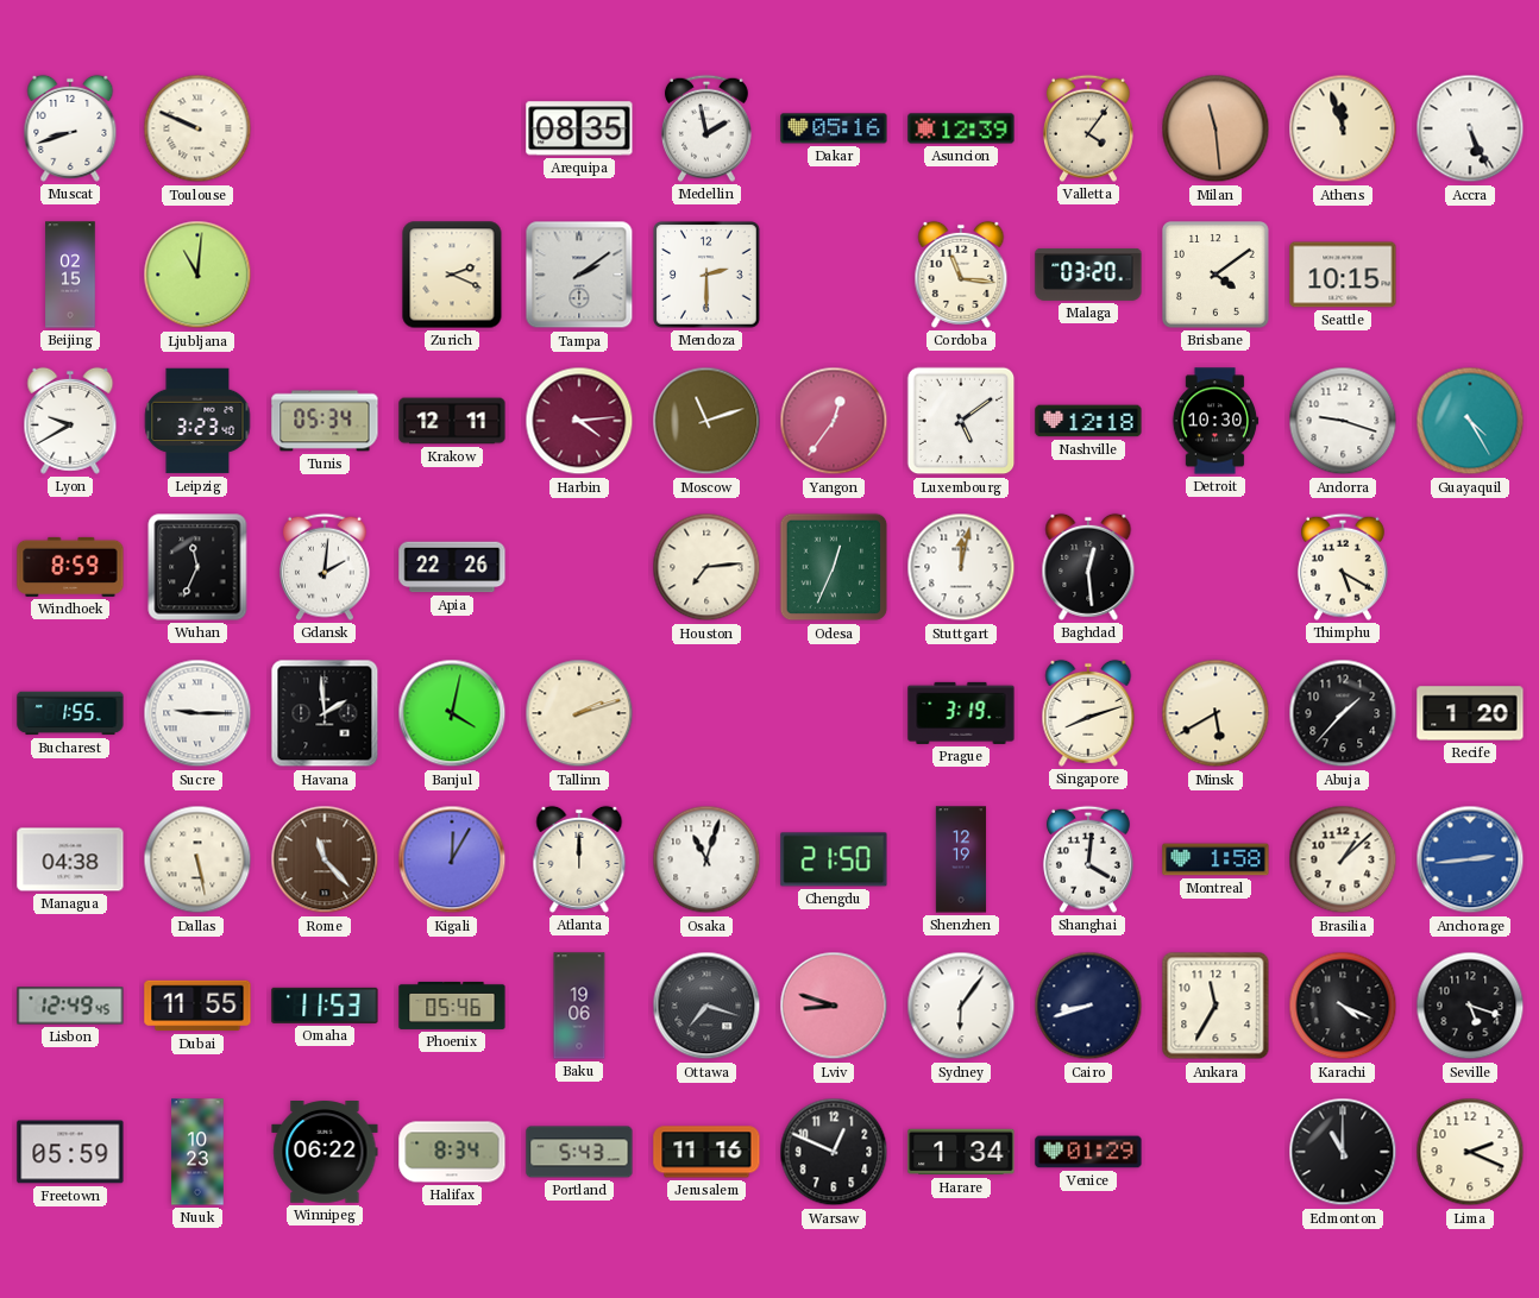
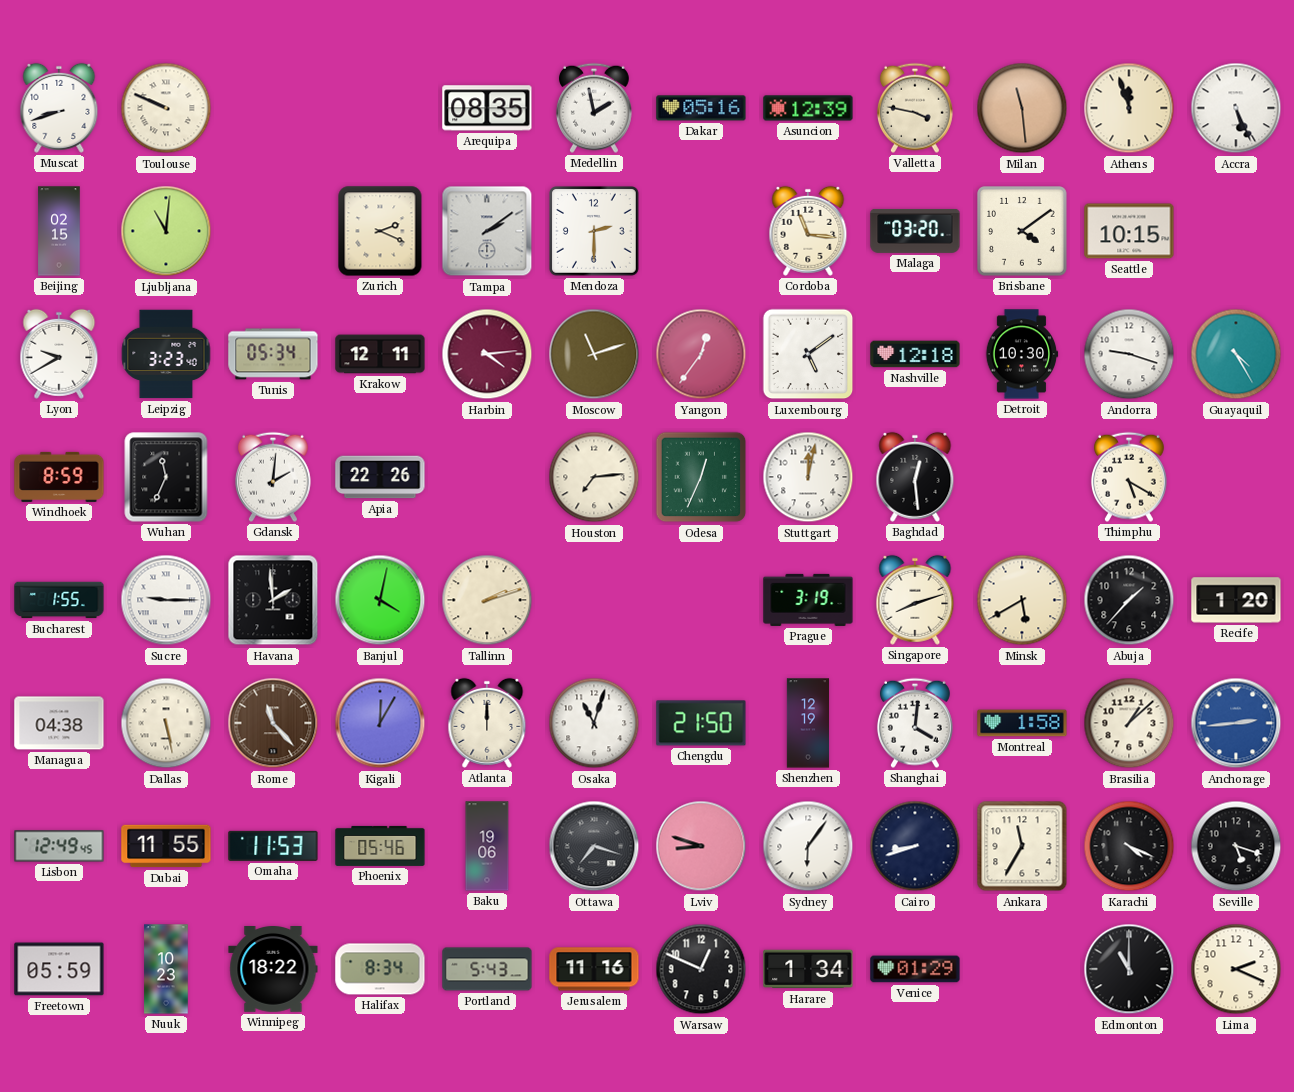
Valletta: 4:06 -> 3:47
Winnipeg: 06:22 -> 18:22
